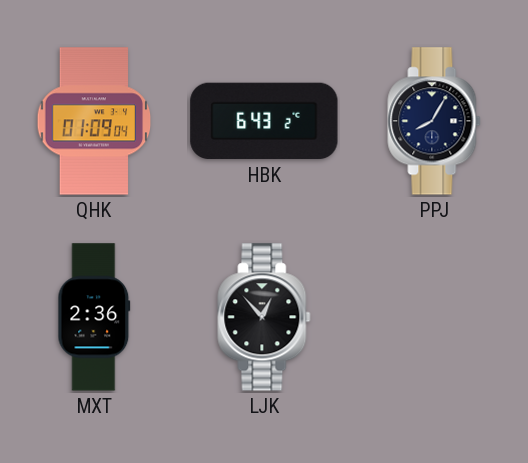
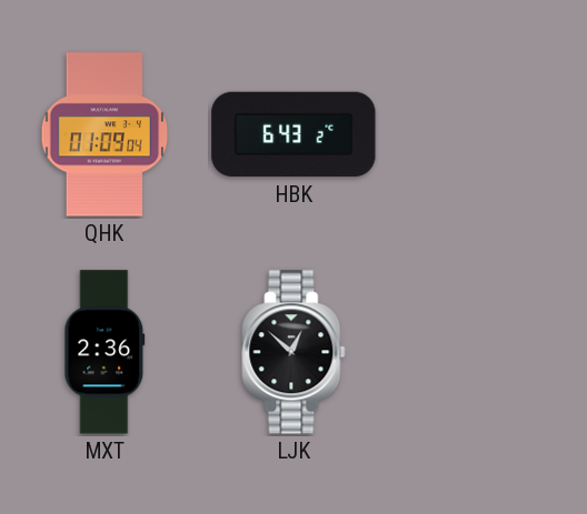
PPJ: 8:05 -> none
LJK: 12:53 -> 12:52
